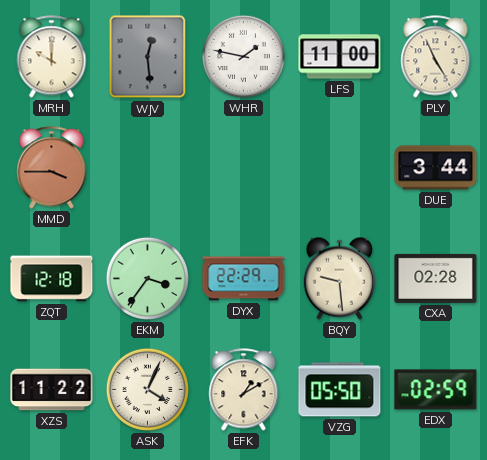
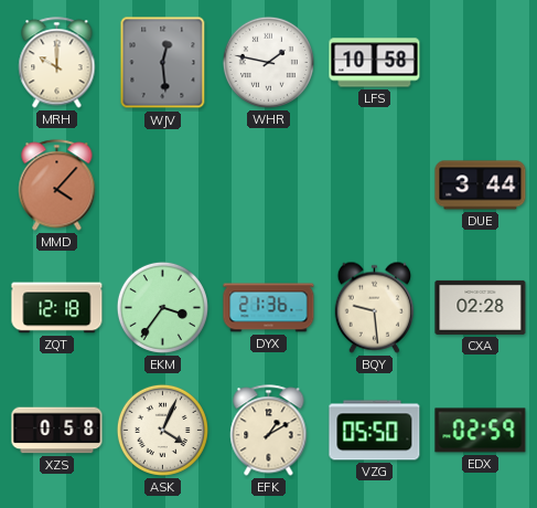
LFS: 11:00 -> 10:58
PLY: 4:56 -> none
MMD: 3:45 -> 4:07
DYX: 22:29 -> 21:36
XZS: 11:22 -> 0:58
